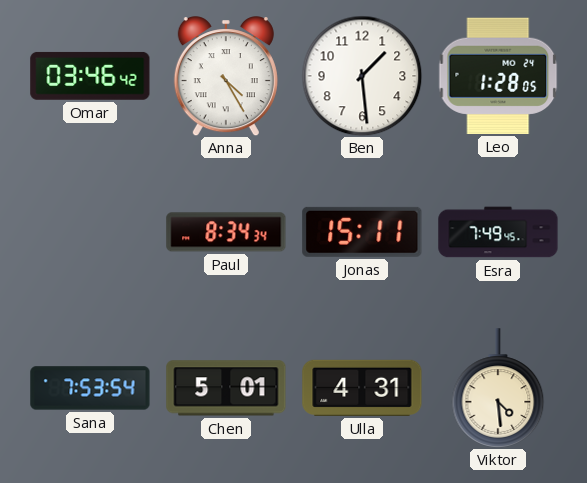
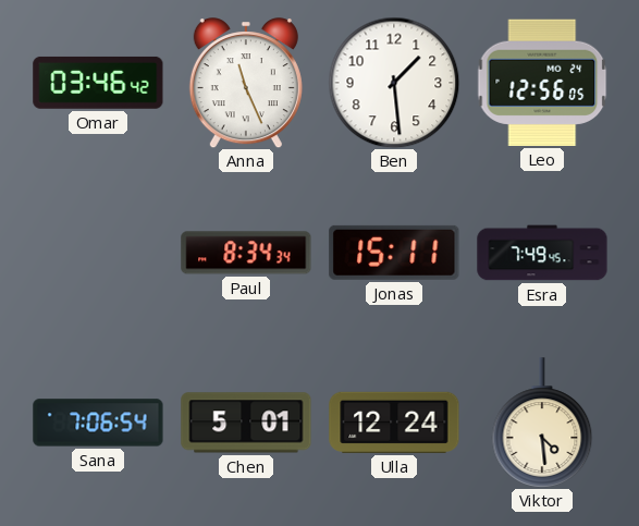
Anna: 4:25 -> 11:26
Leo: 1:28 -> 12:56
Sana: 7:53 -> 7:06
Ulla: 4:31 -> 12:24
